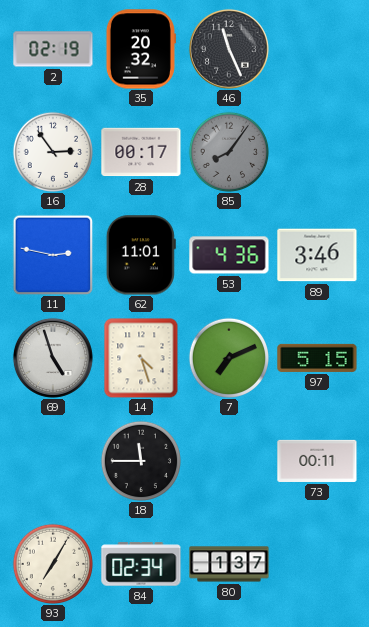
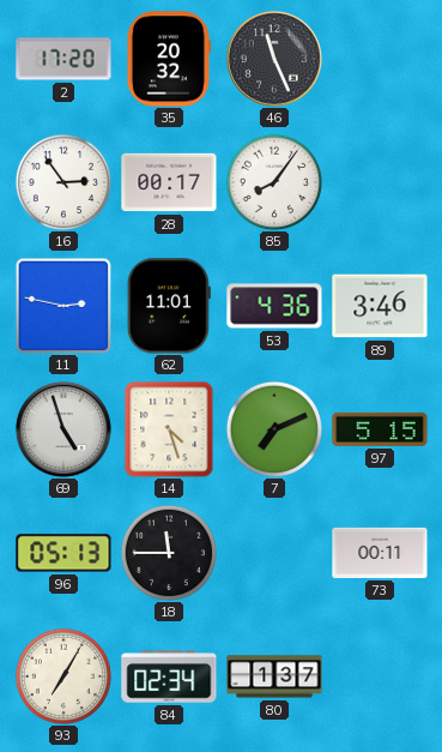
2: 02:19 -> 17:20
85 dial: grey -> white
96: none -> 05:13
